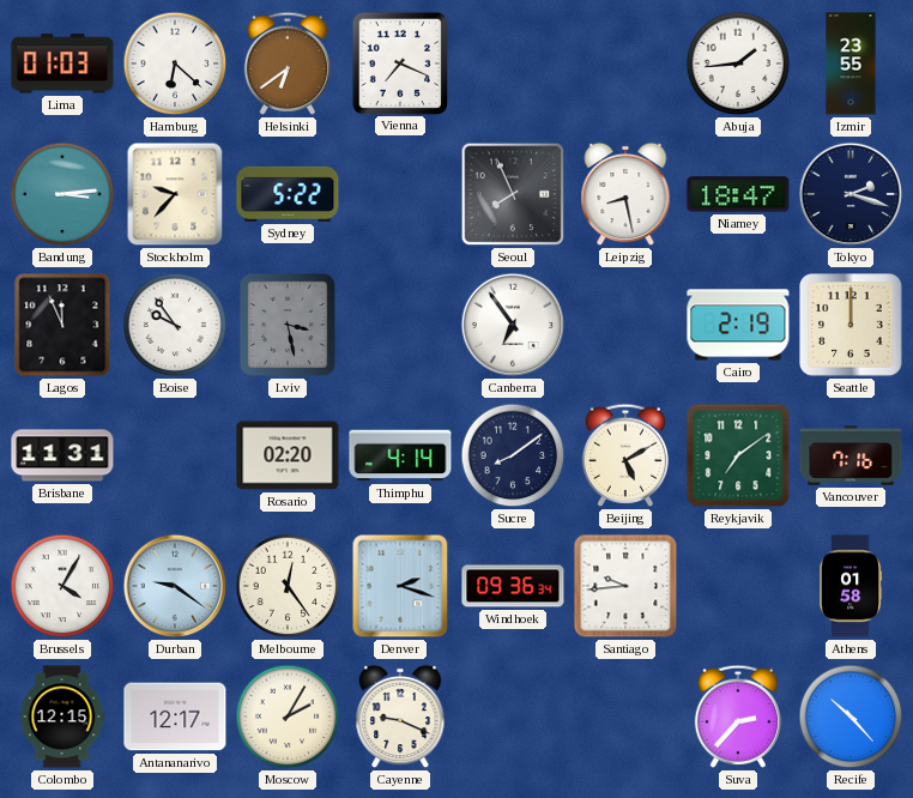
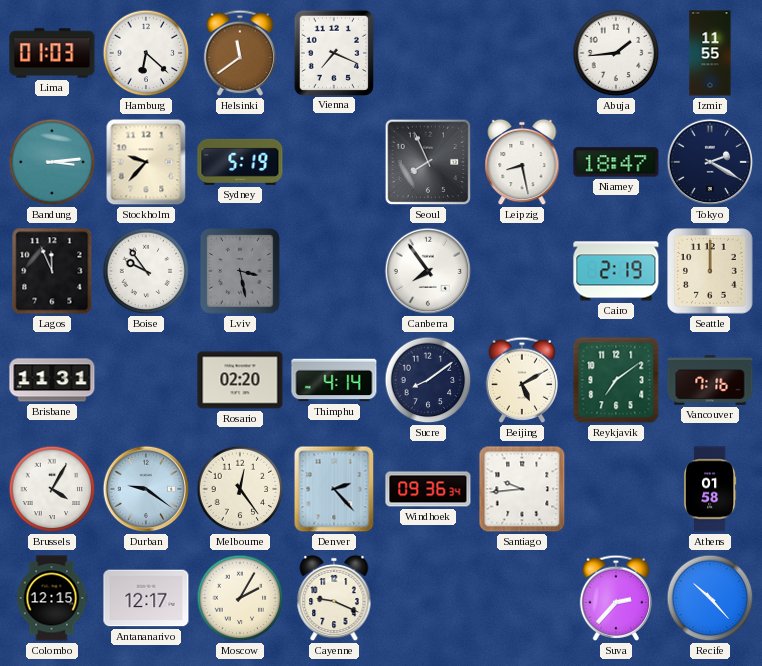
Helsinki: 6:39 -> 11:39
Izmir: 23:55 -> 11:55
Sydney: 5:22 -> 5:19
Tokyo: 2:18 -> 2:20
Canberra: 6:54 -> 7:54
Denver: 2:18 -> 2:23
